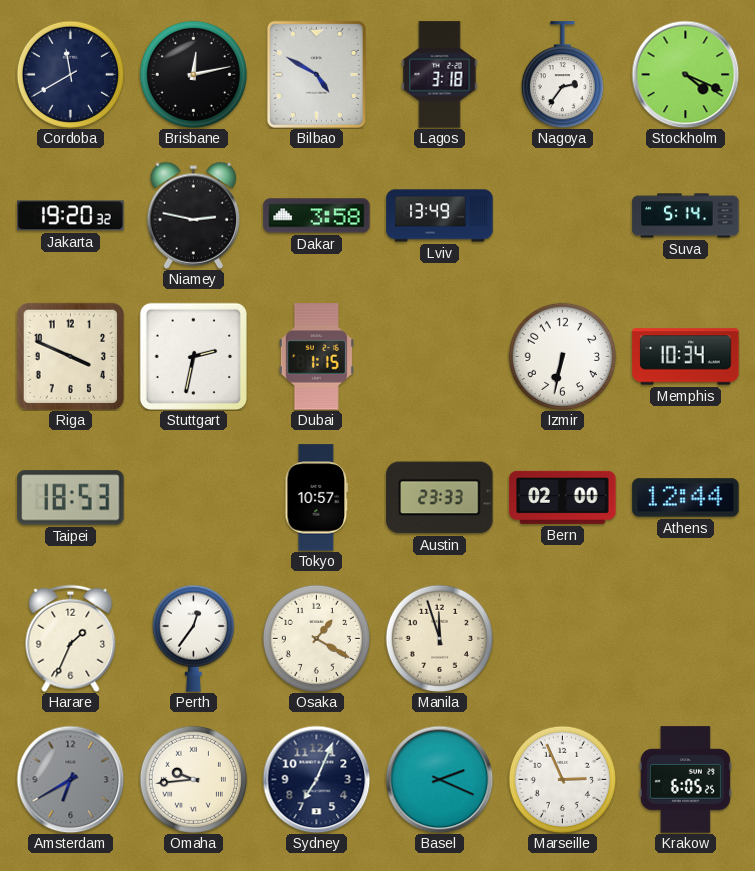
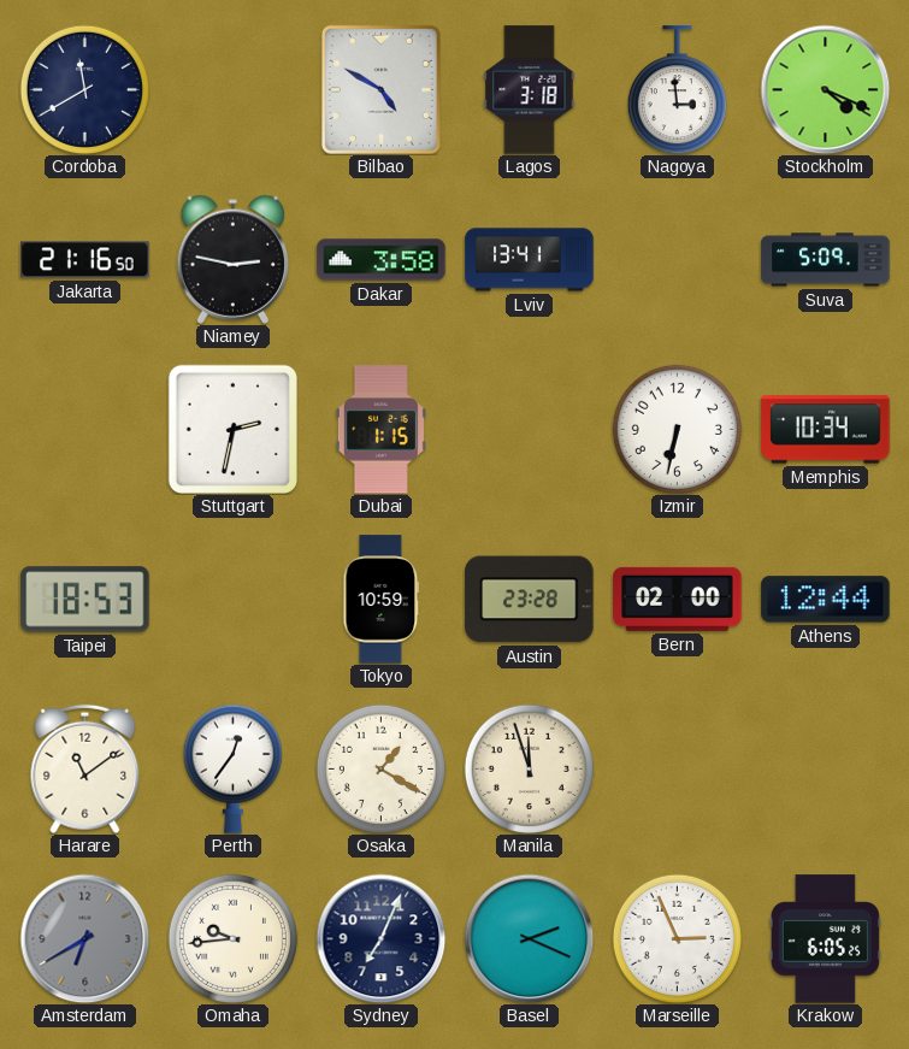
Brisbane: 12:13 -> none
Nagoya: 2:36 -> 2:59
Jakarta: 19:20 -> 21:16
Lviv: 13:49 -> 13:41
Suva: 5:14 -> 5:09
Riga: 3:49 -> none
Tokyo: 10:57 -> 10:59
Austin: 23:33 -> 23:28
Harare: 1:34 -> 11:09
